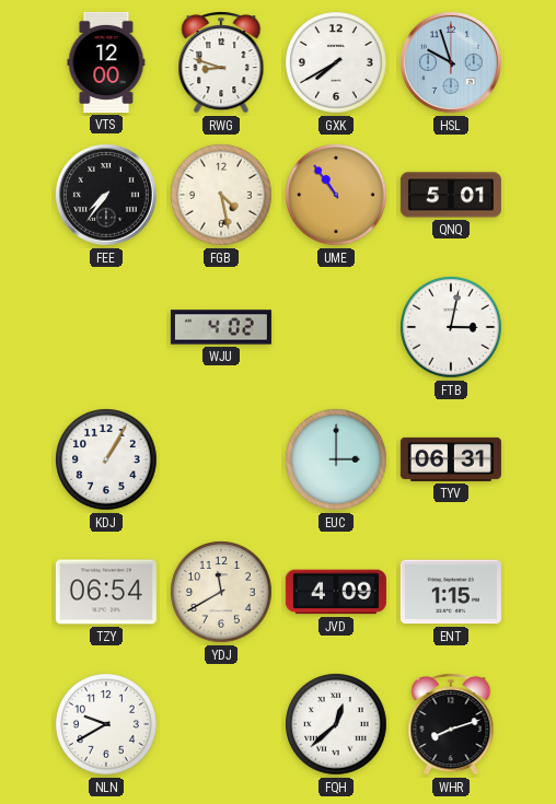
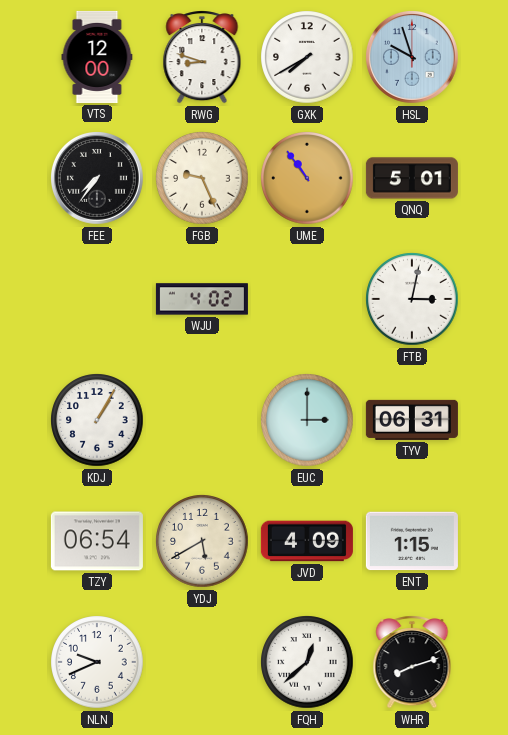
FGB: 4:28 -> 9:26
YDJ: 11:40 -> 5:40
NLN: 9:40 -> 9:41
